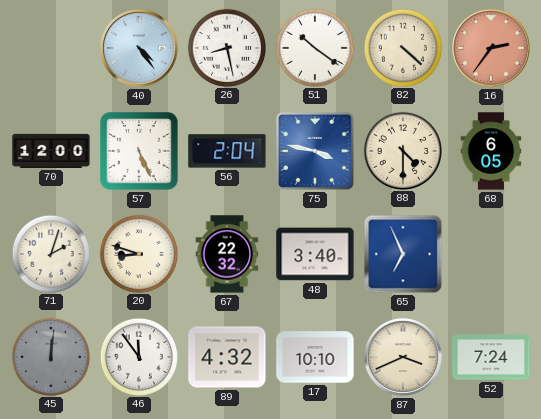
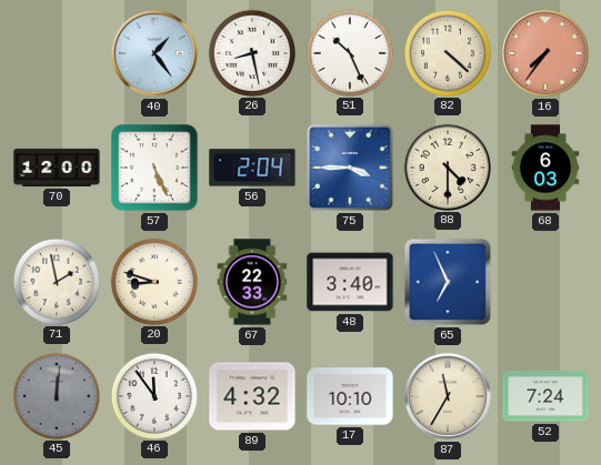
40: 4:24 -> 1:24
51: 10:21 -> 10:26
16: 2:36 -> 7:36
75: 3:47 -> 3:45
68: 6:05 -> 6:03
71: 2:03 -> 1:58
67: 22:32 -> 22:33
87: 3:41 -> 11:35
